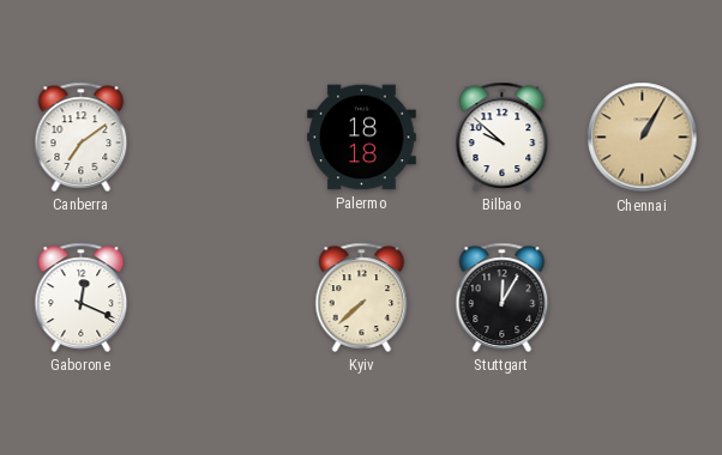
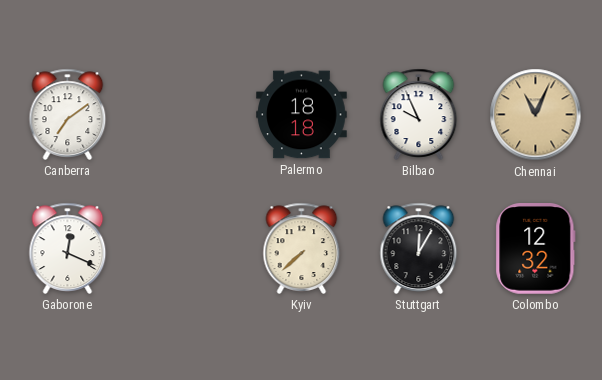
Bilbao: 9:52 -> 9:56
Chennai: 1:05 -> 11:04
Colombo: none -> 12:32
